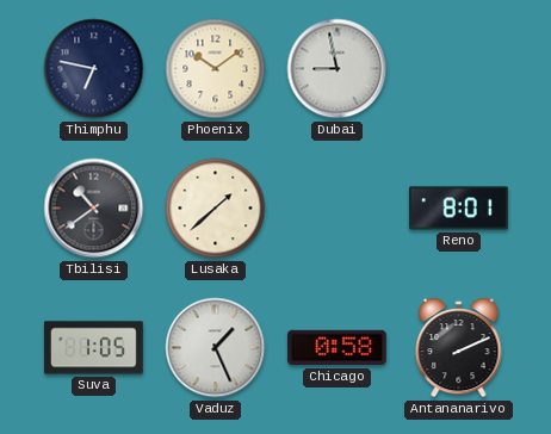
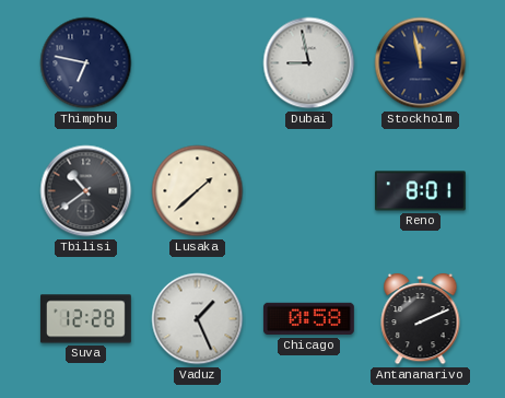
Phoenix: 10:09 -> none
Stockholm: none -> 11:58
Suva: 1:05 -> 12:28
